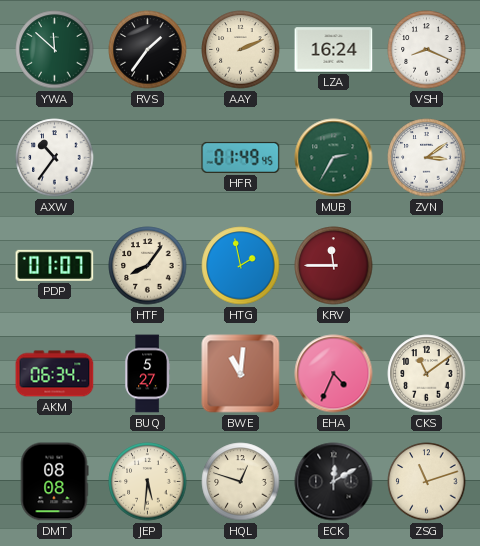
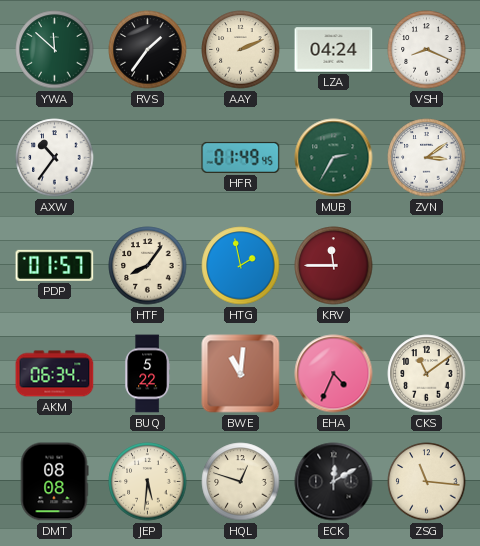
LZA: 16:24 -> 04:24
PDP: 01:07 -> 01:57
BUQ: 5:27 -> 5:22
ZSG: 11:12 -> 11:16
